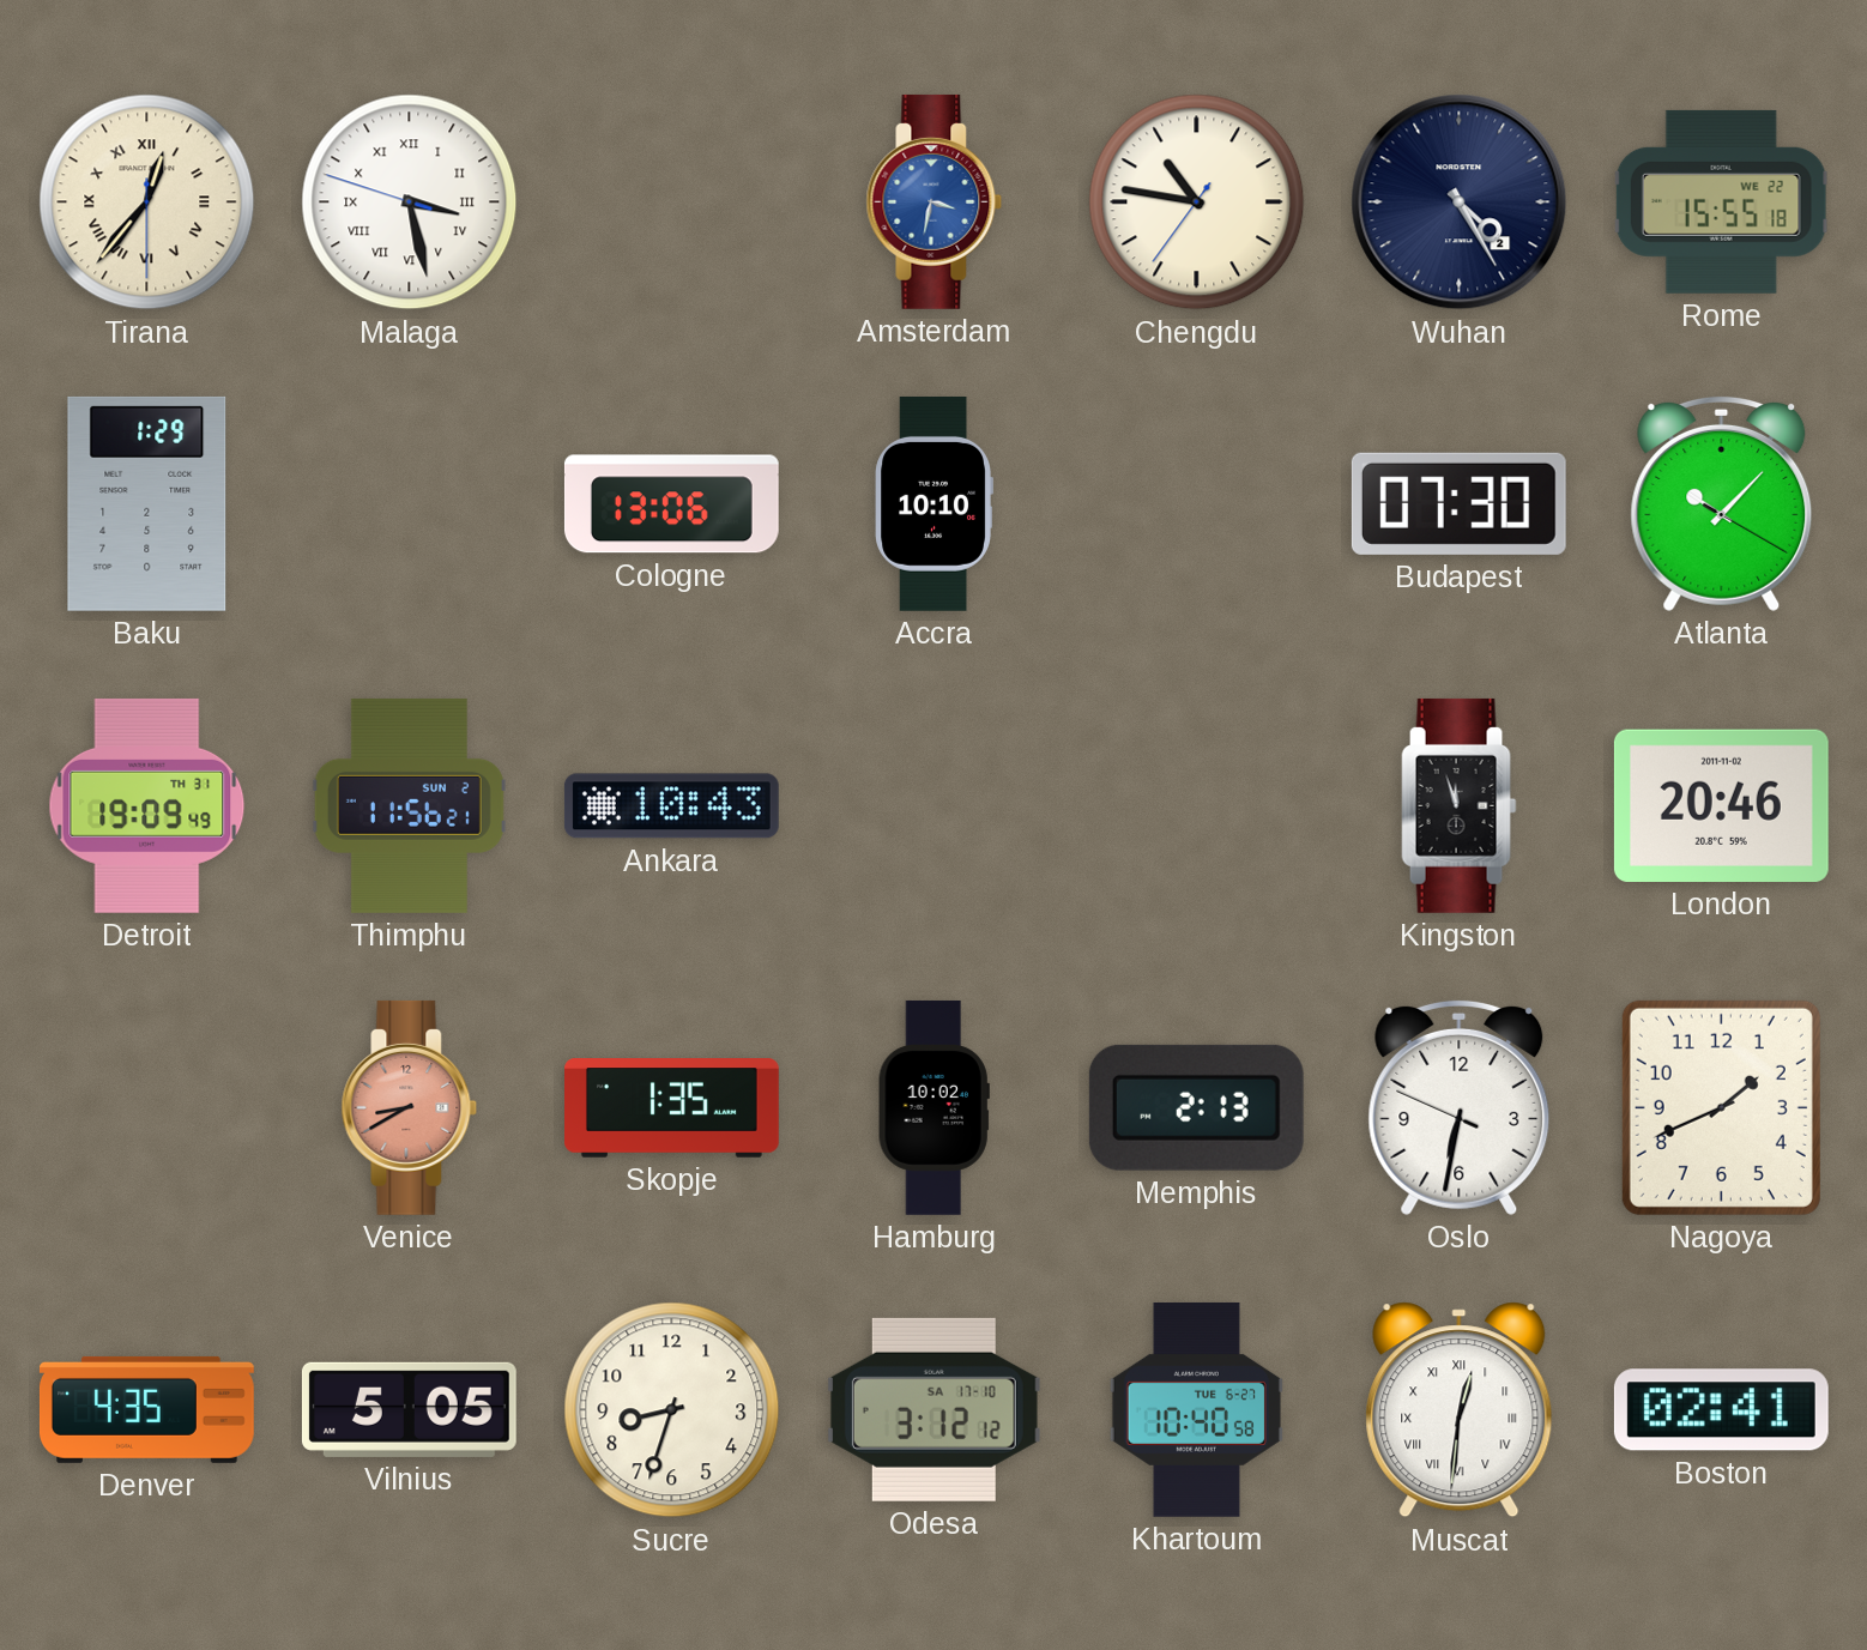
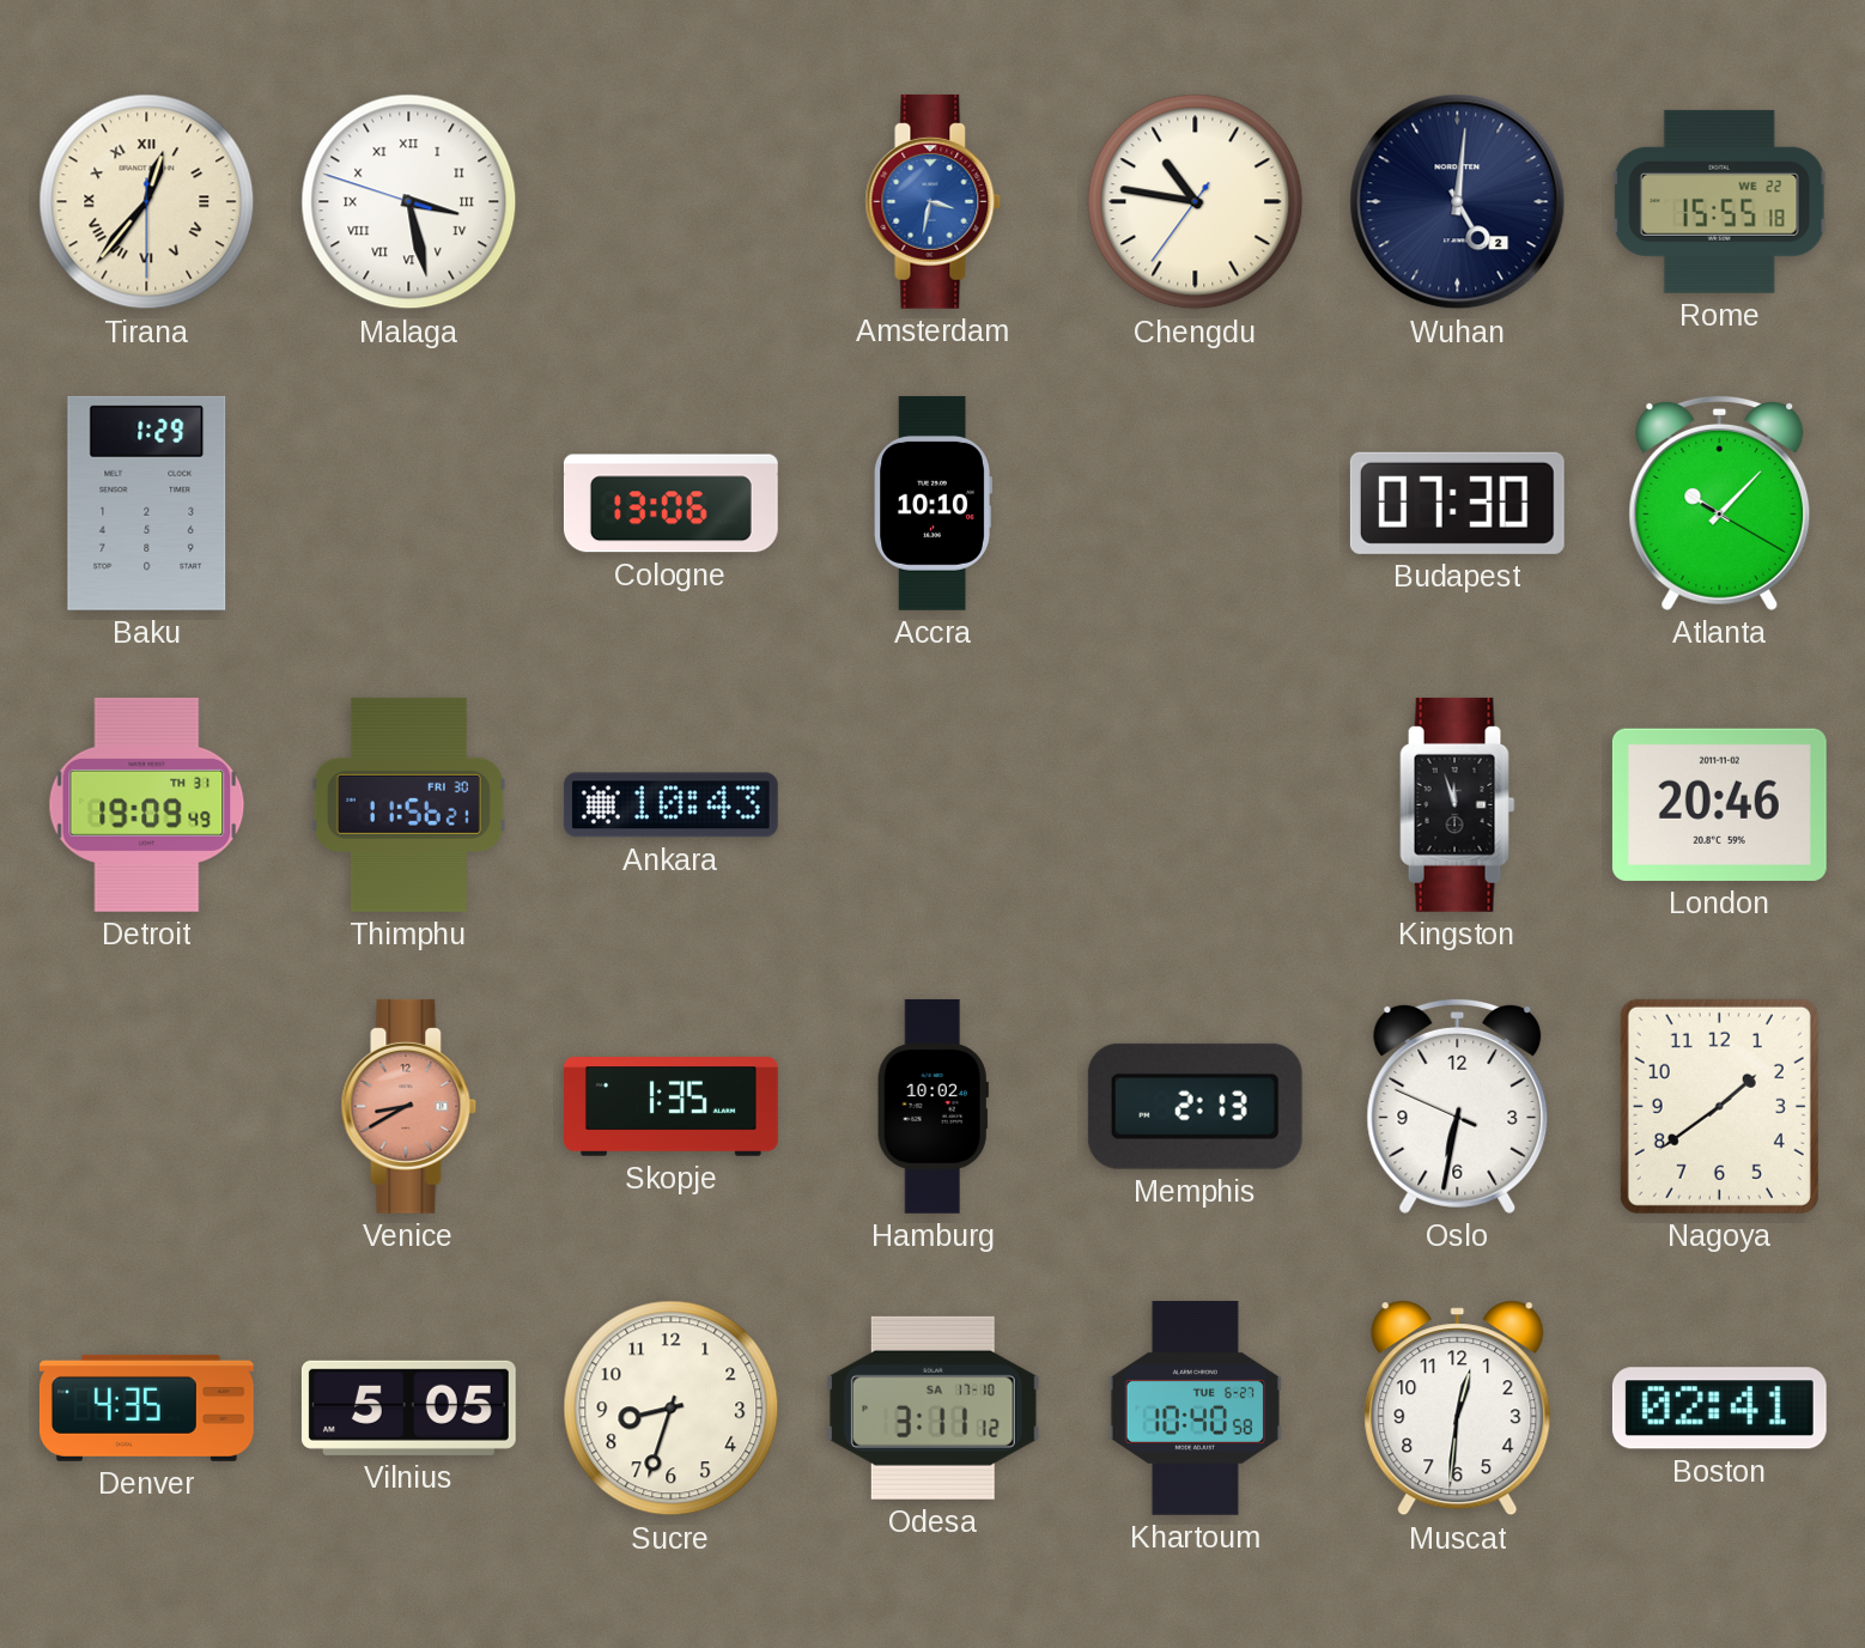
Wuhan: 4:25 -> 5:01
Thimphu date: SUN 2 -> FRI 30
Nagoya: 1:41 -> 1:39
Odesa: 3:12 -> 3:11
Muscat numerals: Roman -> Arabic
